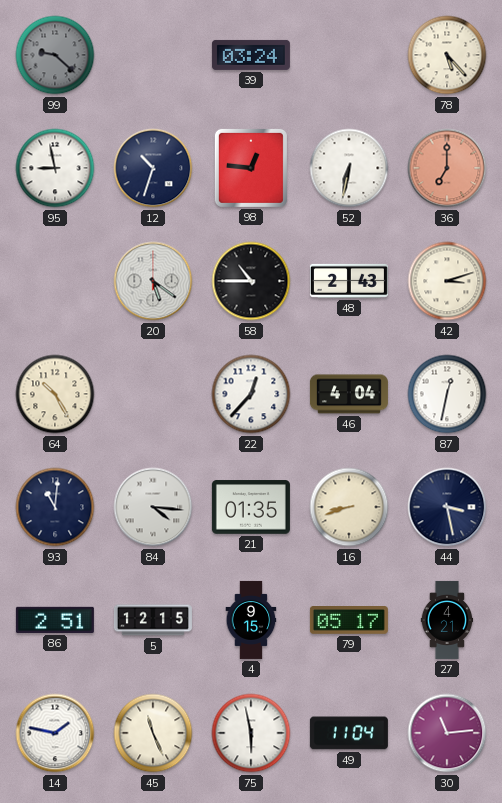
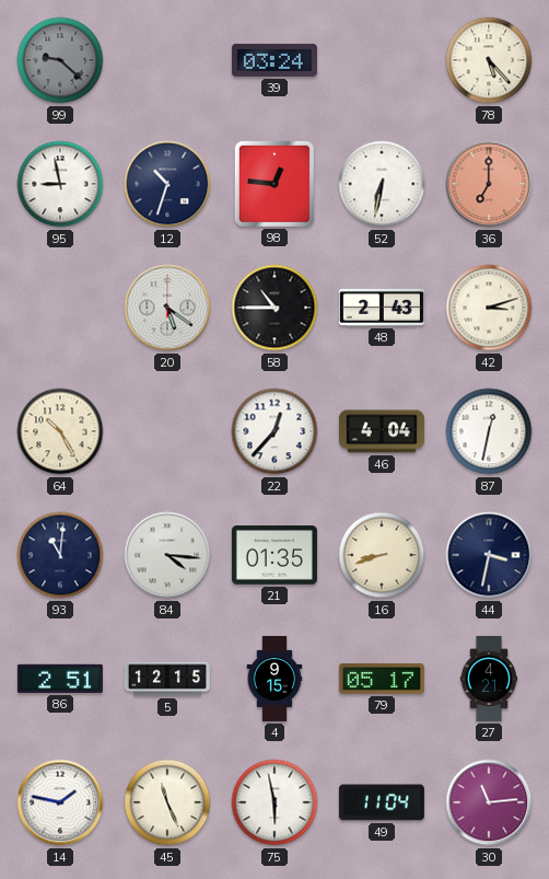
44: 3:28 -> 3:32
